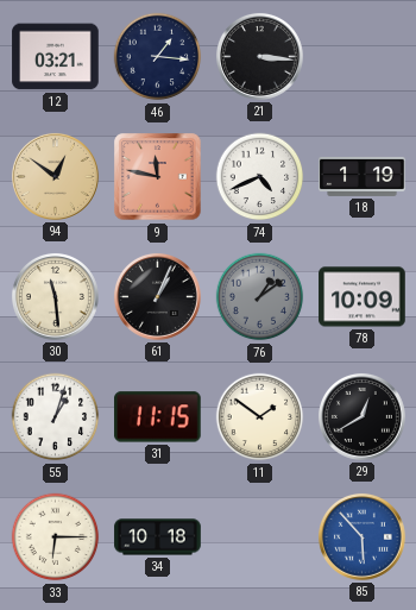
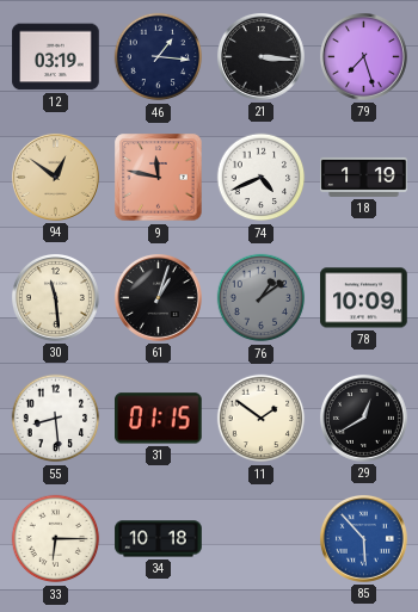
12: 03:21 -> 03:19
79: none -> 7:27
61: 1:04 -> 1:03
55: 1:03 -> 8:29
31: 11:15 -> 01:15
